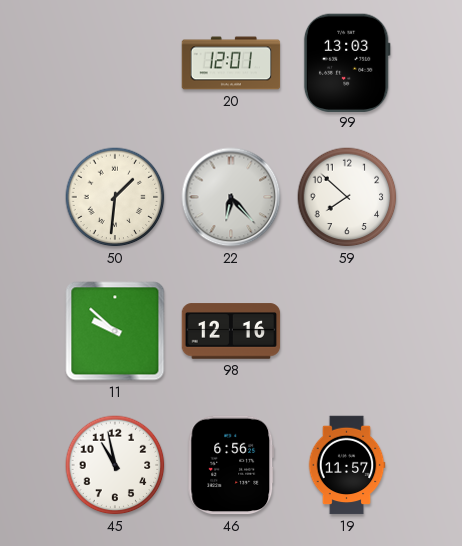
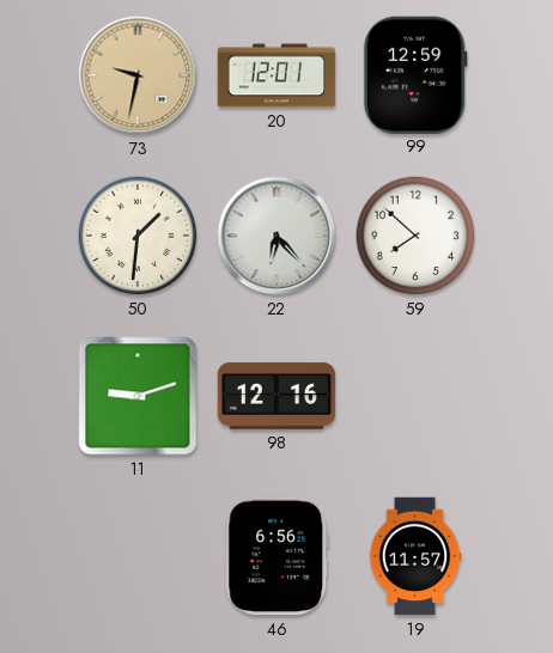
73: none -> 9:32
99: 13:03 -> 12:59
11: 9:52 -> 9:12
45: 10:58 -> none
